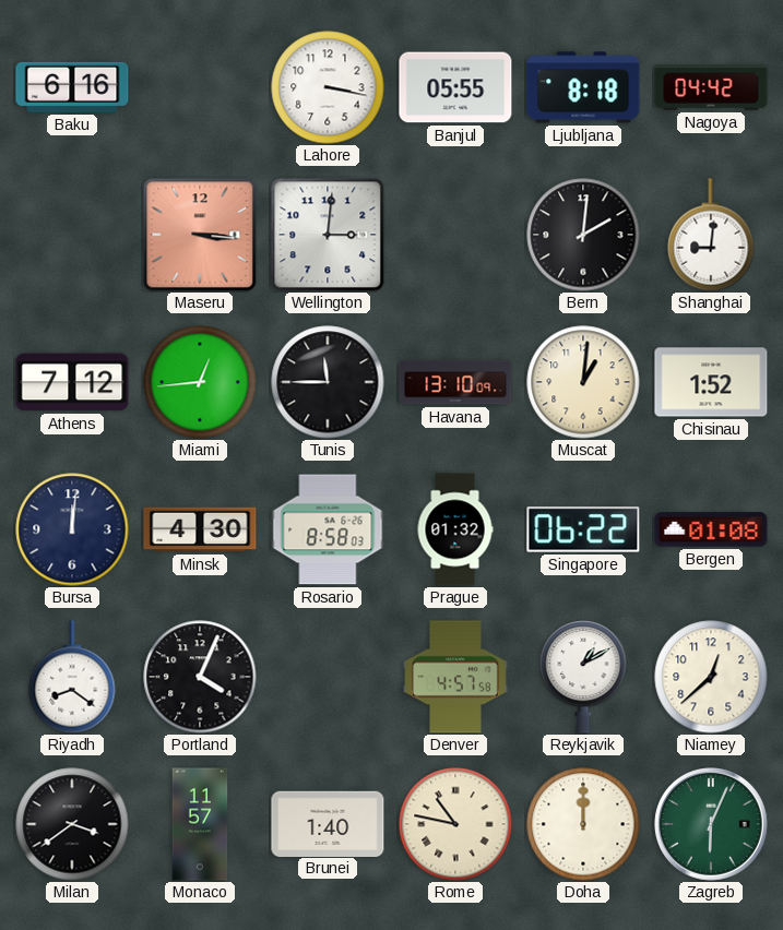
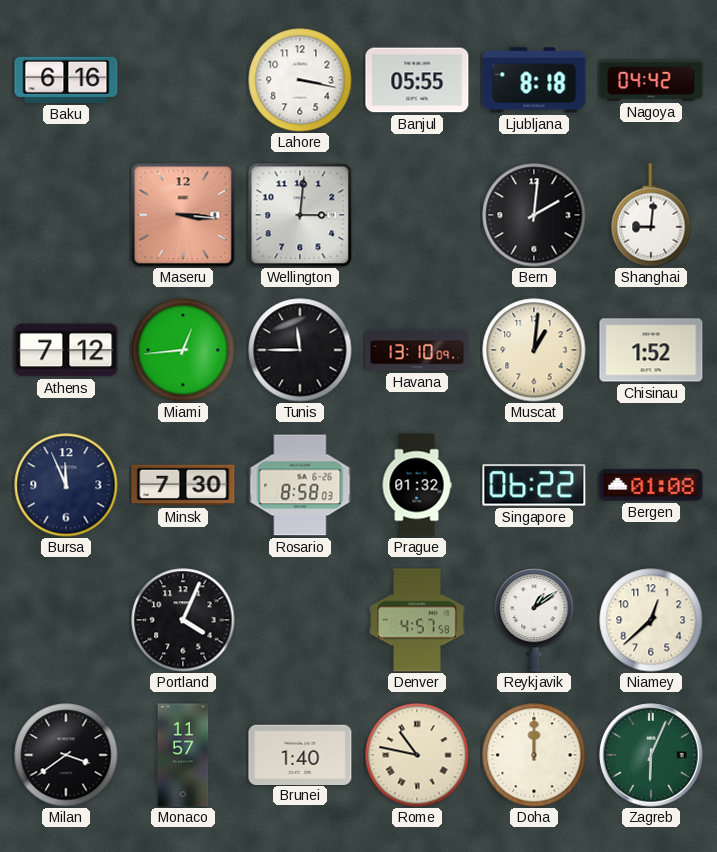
Bursa: 12:01 -> 11:56
Minsk: 4:30 -> 7:30
Riyadh: 8:21 -> none
Reykjavik: 1:10 -> 1:09
